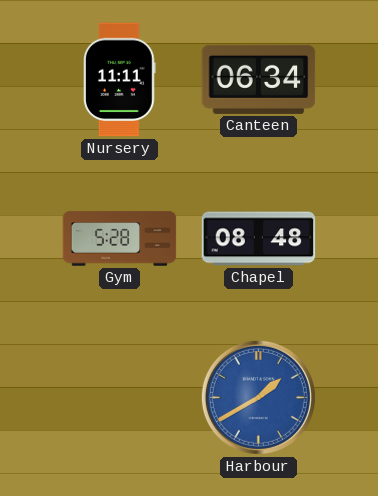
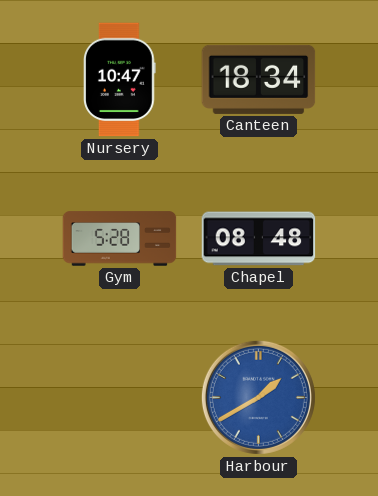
Nursery: 11:11 -> 10:47
Canteen: 06:34 -> 18:34
